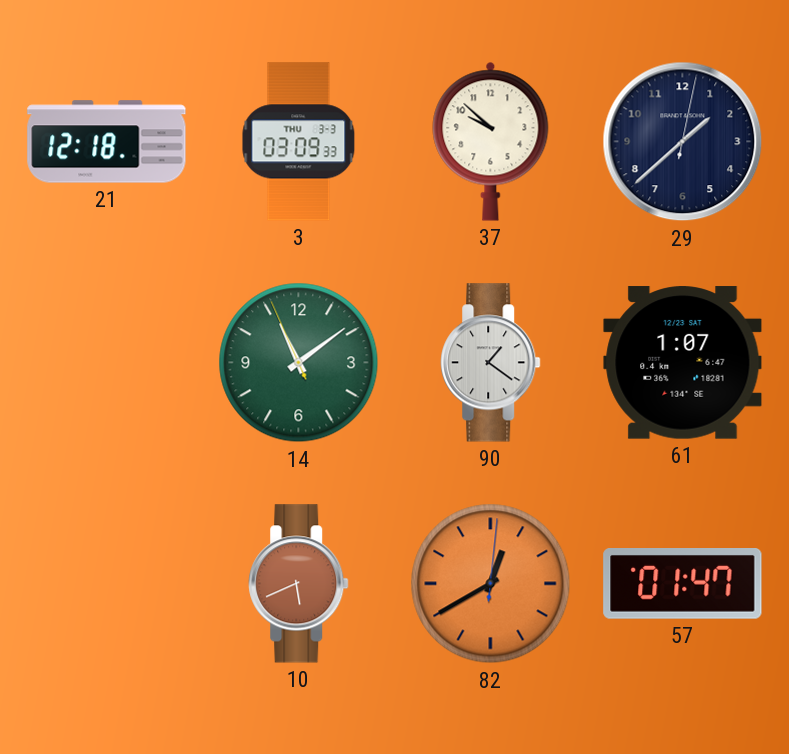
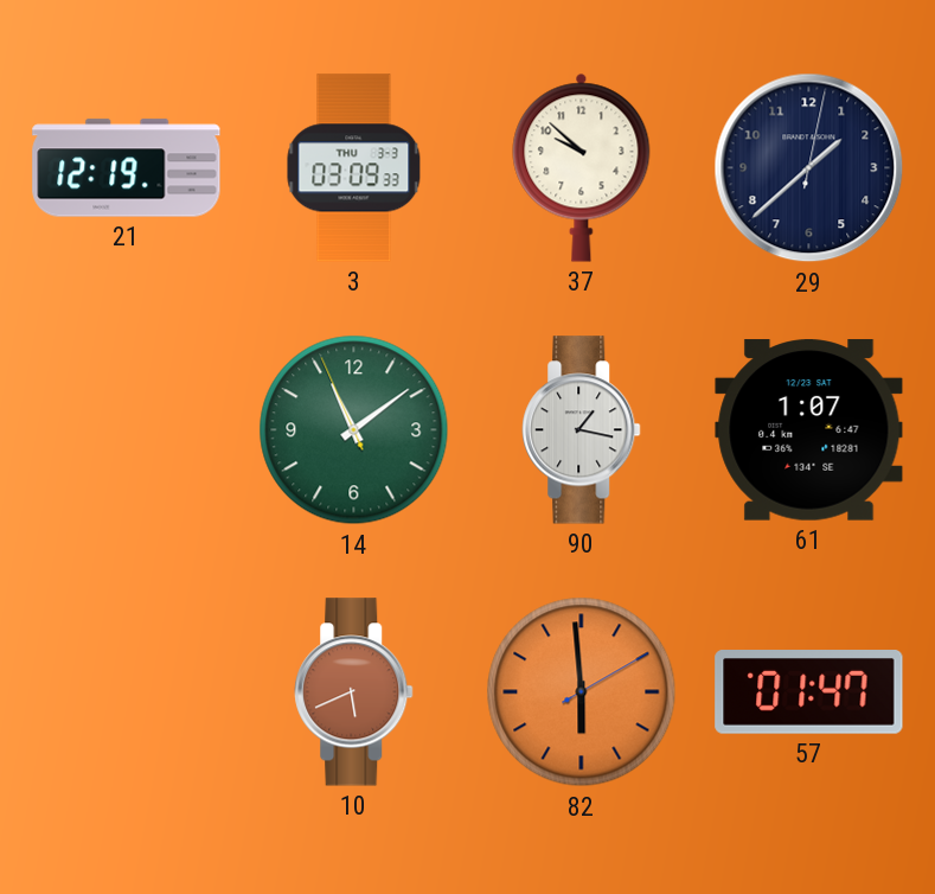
21: 12:18 -> 12:19
90: 1:21 -> 1:17
82: 12:40 -> 5:59
